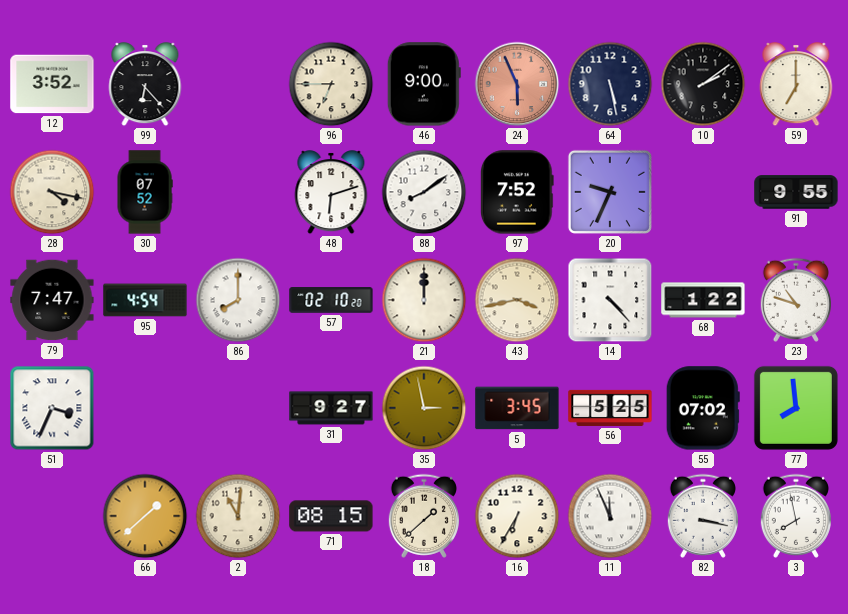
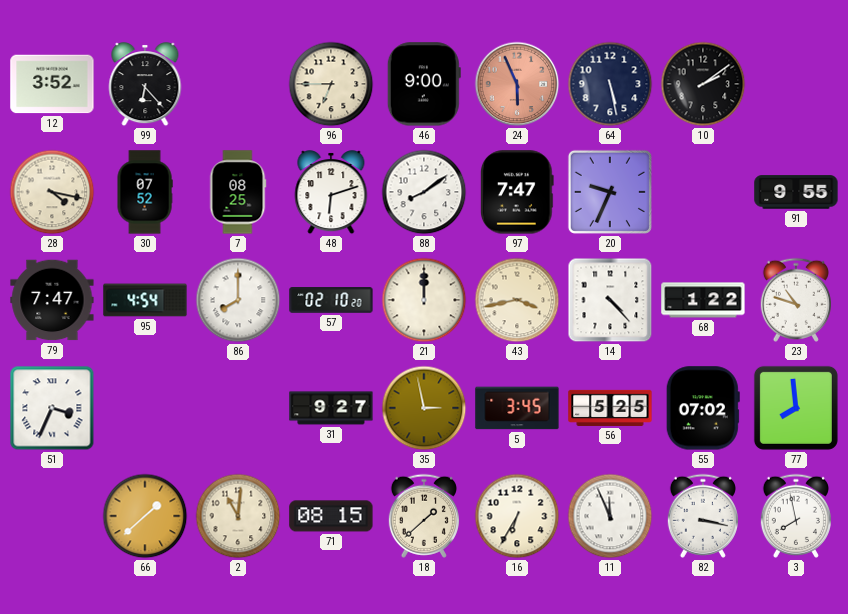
59: 7:00 -> none
7: none -> 08:25
97: 7:52 -> 7:47
